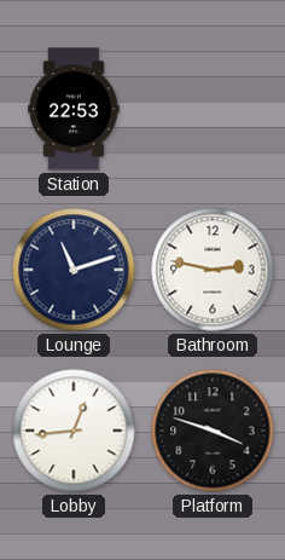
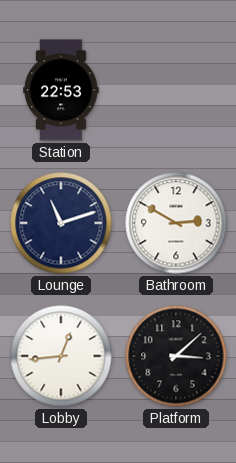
Bathroom: 2:47 -> 2:50
Platform: 3:48 -> 3:08
